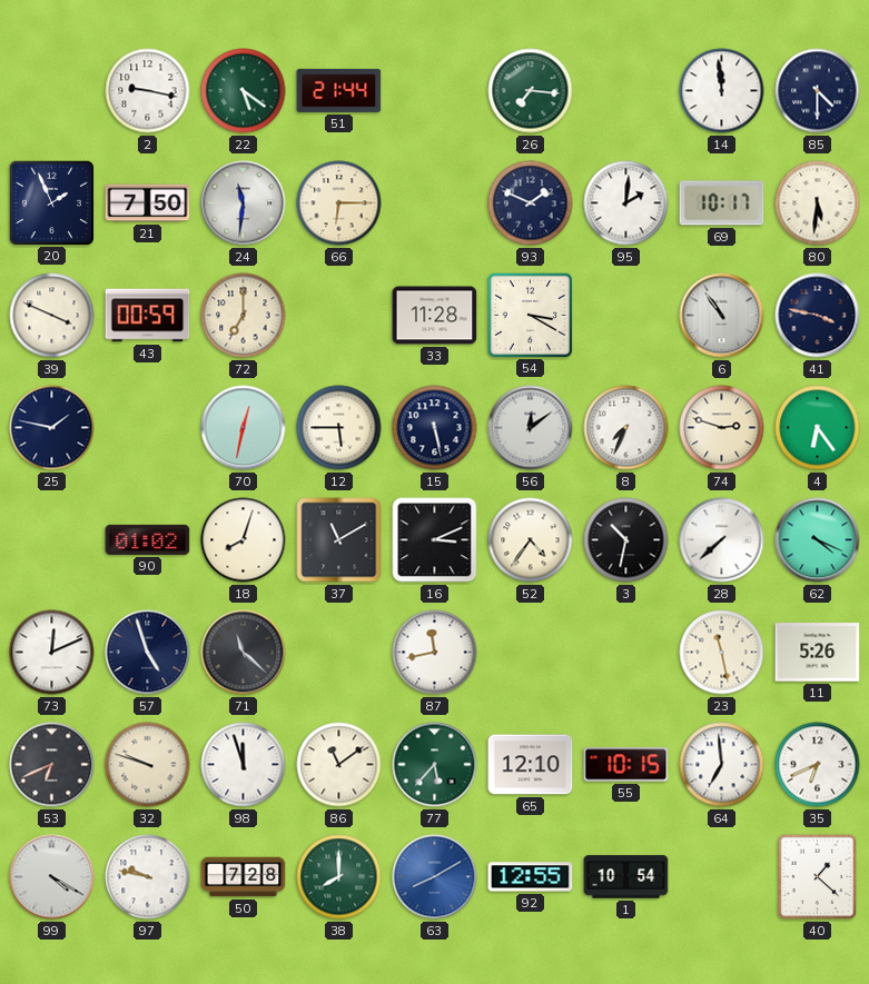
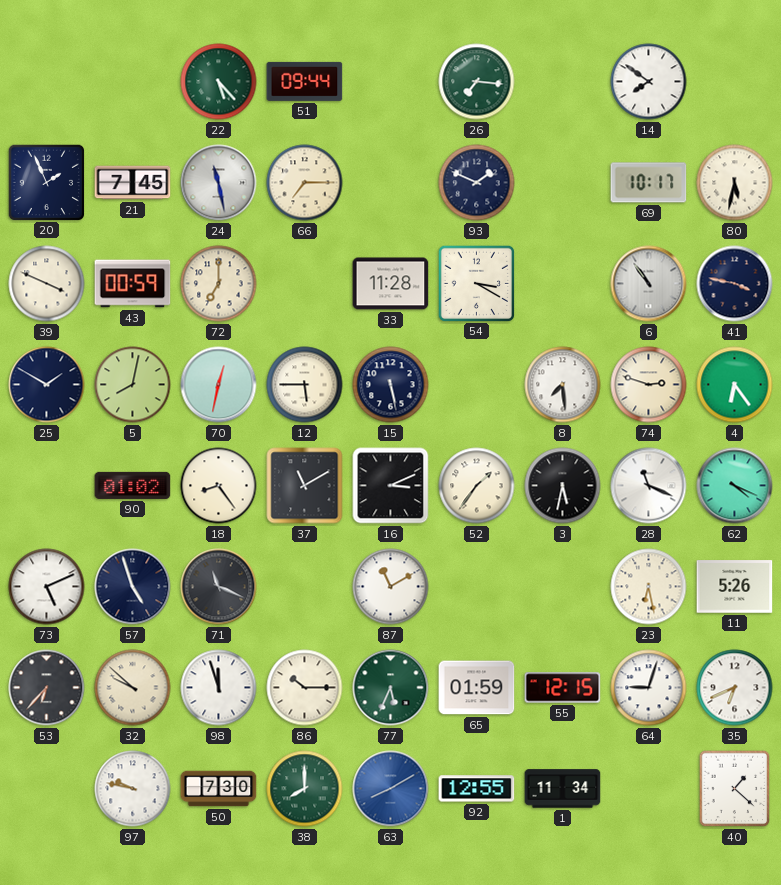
2: 9:17 -> none
22: 5:21 -> 5:23
51: 21:44 -> 09:44
14: 11:59 -> 7:51
85: 4:30 -> none
21: 7:50 -> 7:45
24: 11:31 -> 11:28
66: 6:15 -> 7:15
95: 2:01 -> none
80: 5:31 -> 5:32
25: 1:47 -> 1:50
5: none -> 8:02
56: 12:09 -> none
8: 7:34 -> 7:29
18: 8:03 -> 8:24
52: 4:36 -> 1:36
3: 10:32 -> 5:32
28: 7:38 -> 11:19
73: 12:11 -> 5:11
71: 11:22 -> 11:19
87: 11:43 -> 11:10
23: 11:28 -> 6:28
53: 6:41 -> 6:37
32: 9:48 -> 9:52
86: 11:09 -> 10:15
77: 5:37 -> 5:34
65: 12:10 -> 01:59
55: 10:15 -> 12:15
64: 6:59 -> 9:03
99: 4:20 -> none
50: 7:28 -> 7:30
1: 10:54 -> 11:34
